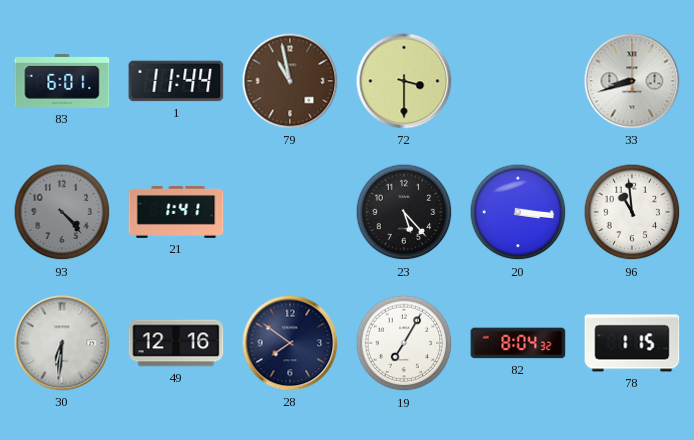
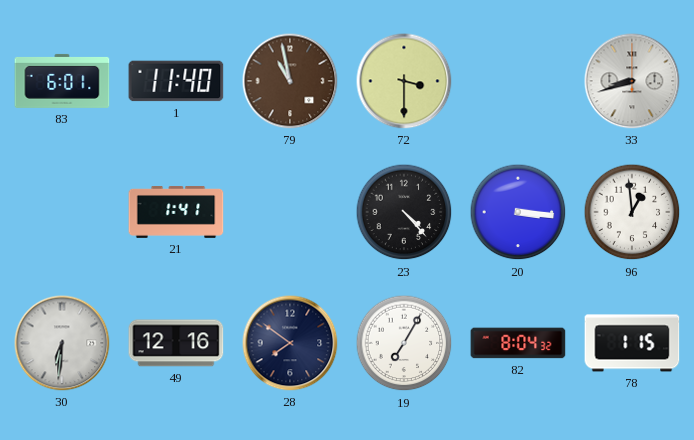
1: 11:44 -> 11:40
93: 4:23 -> none
23: 5:23 -> 4:23
96: 10:59 -> 12:59
